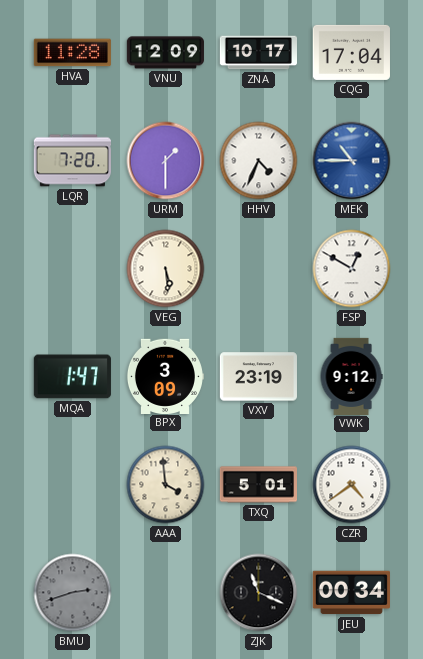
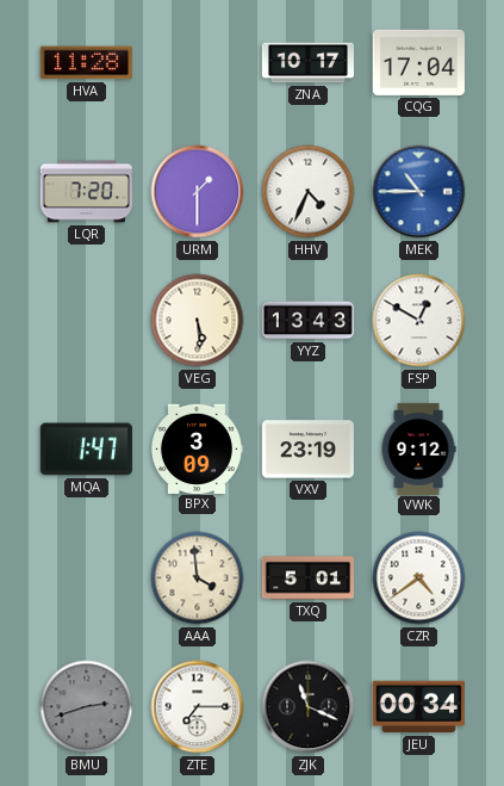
VNU: 12:09 -> none
YYZ: none -> 13:43
ZTE: none -> 7:15
